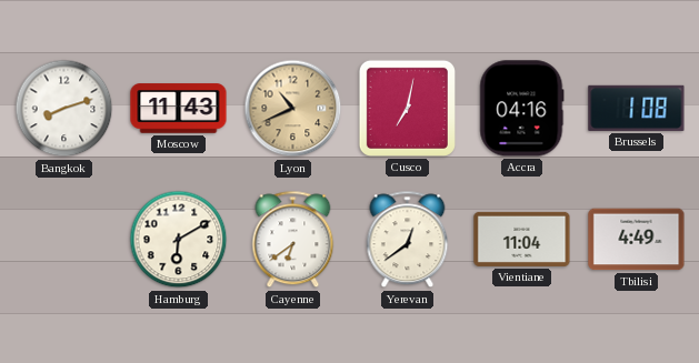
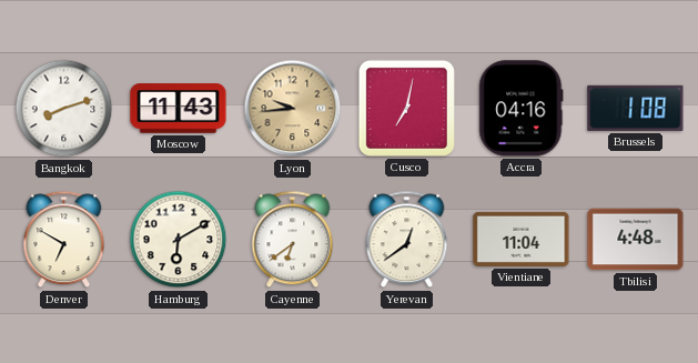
Lyon: 10:41 -> 9:44
Denver: none -> 6:50
Tbilisi: 4:49 -> 4:48
